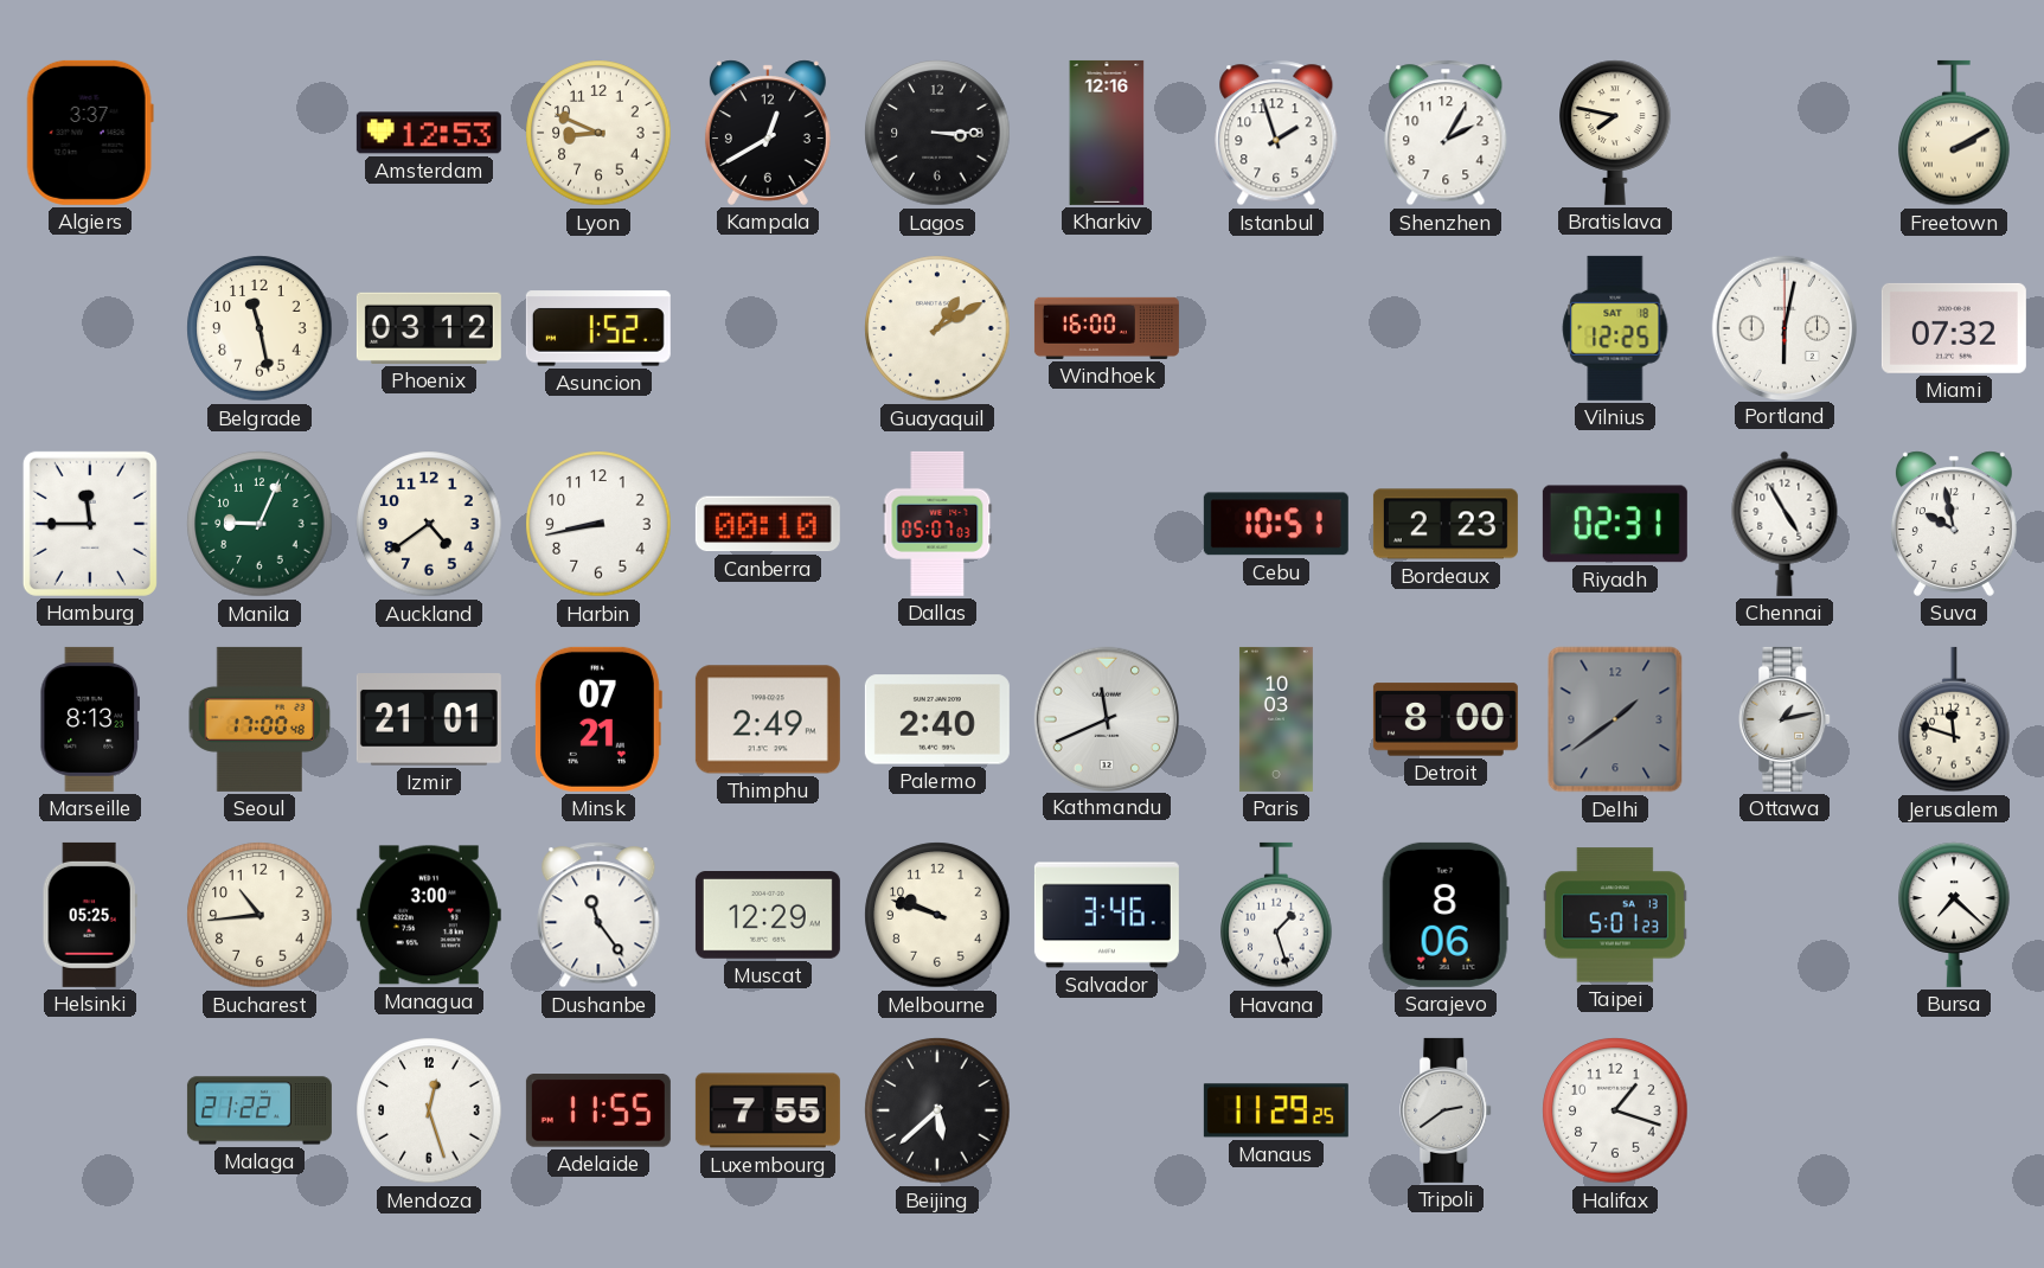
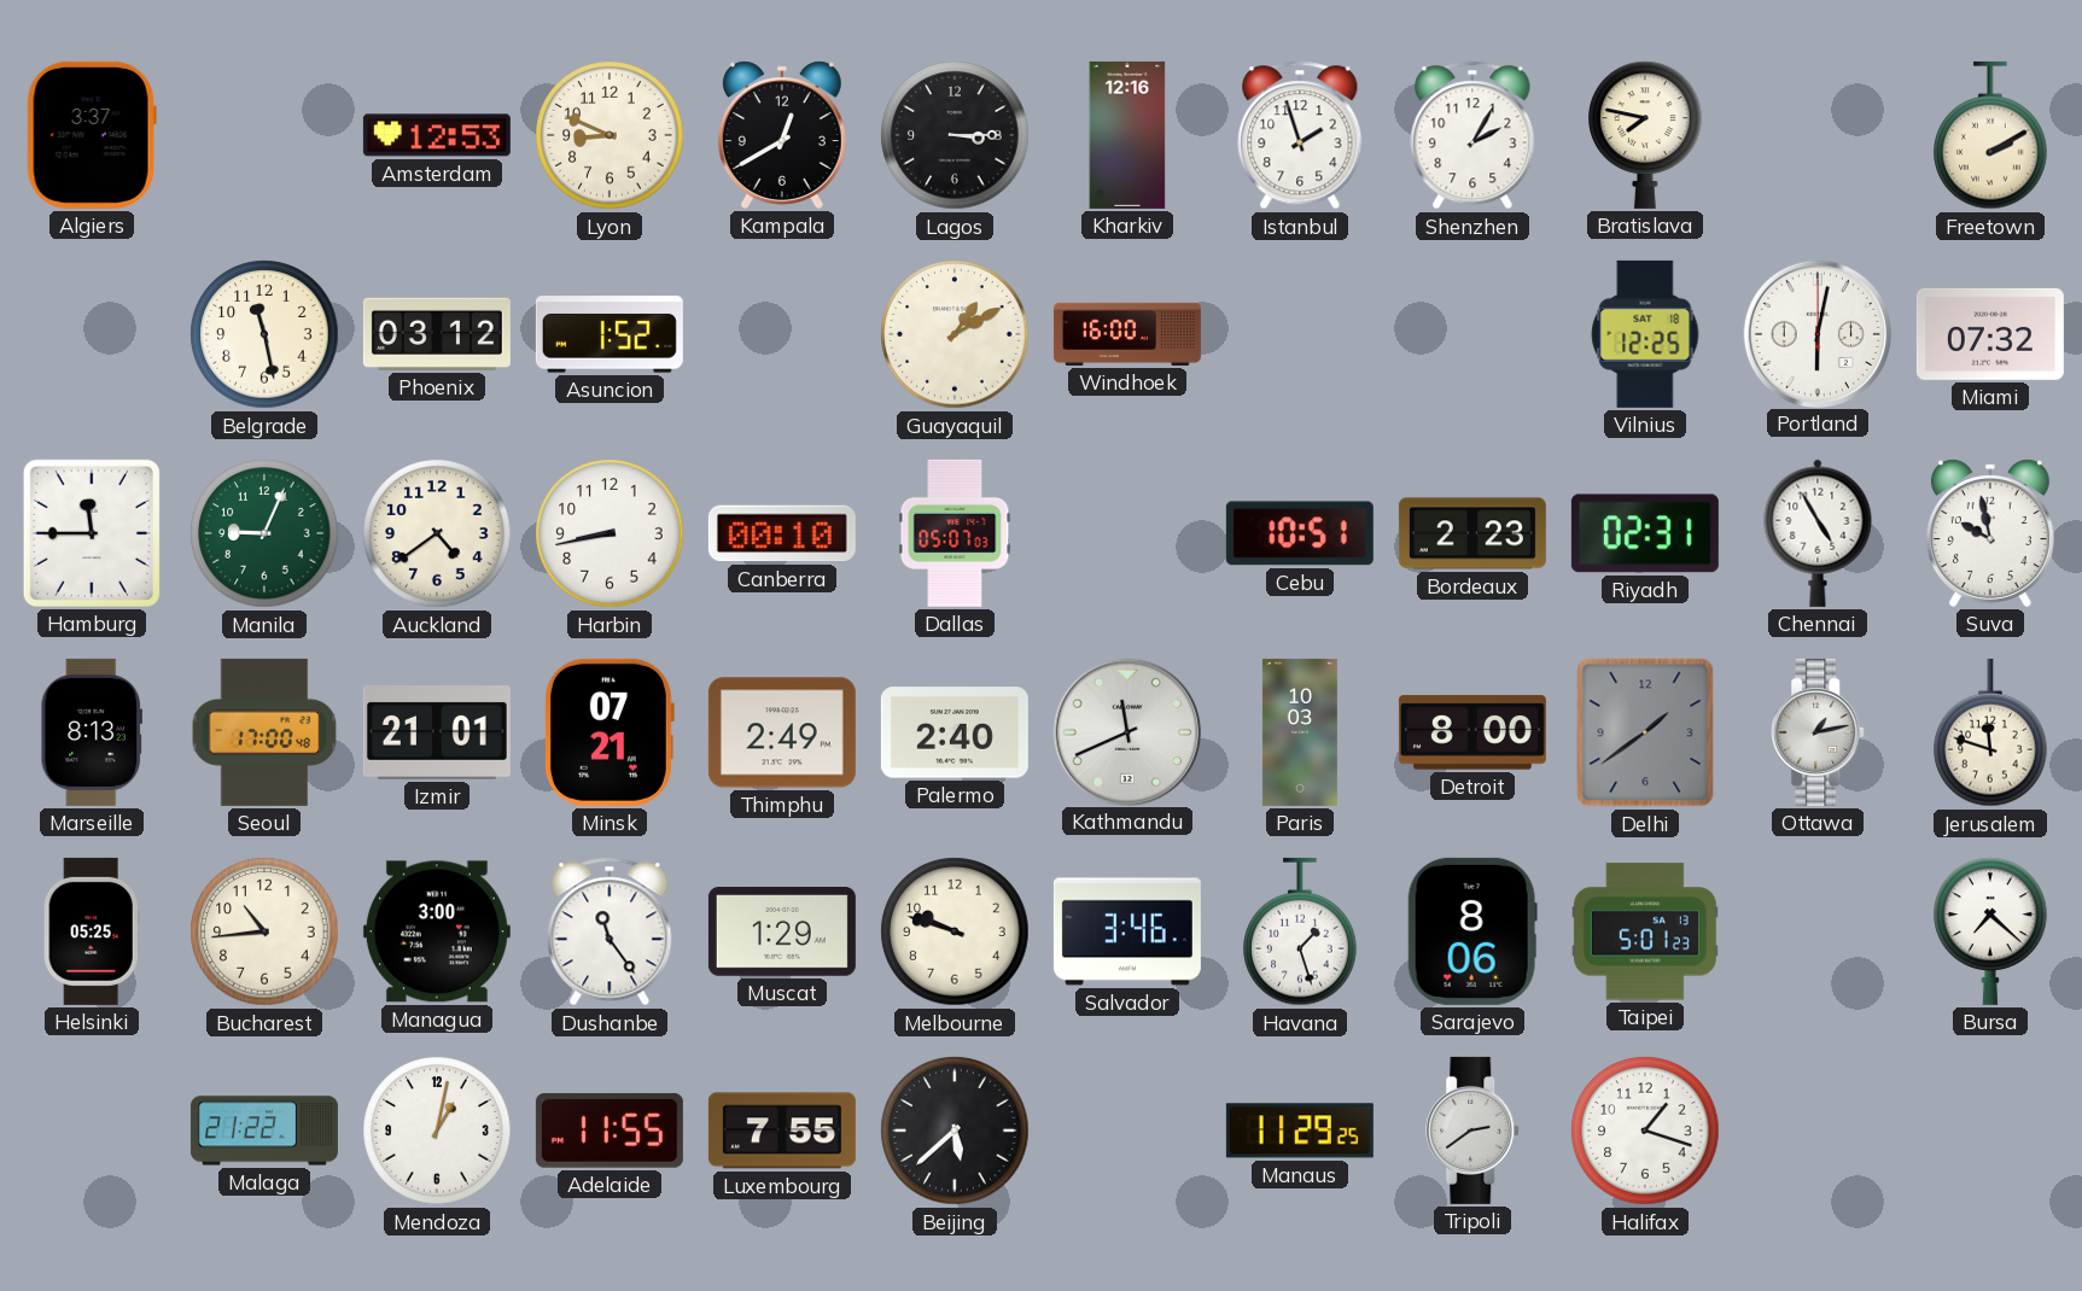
Muscat: 12:29 -> 1:29
Mendoza: 12:27 -> 1:02
